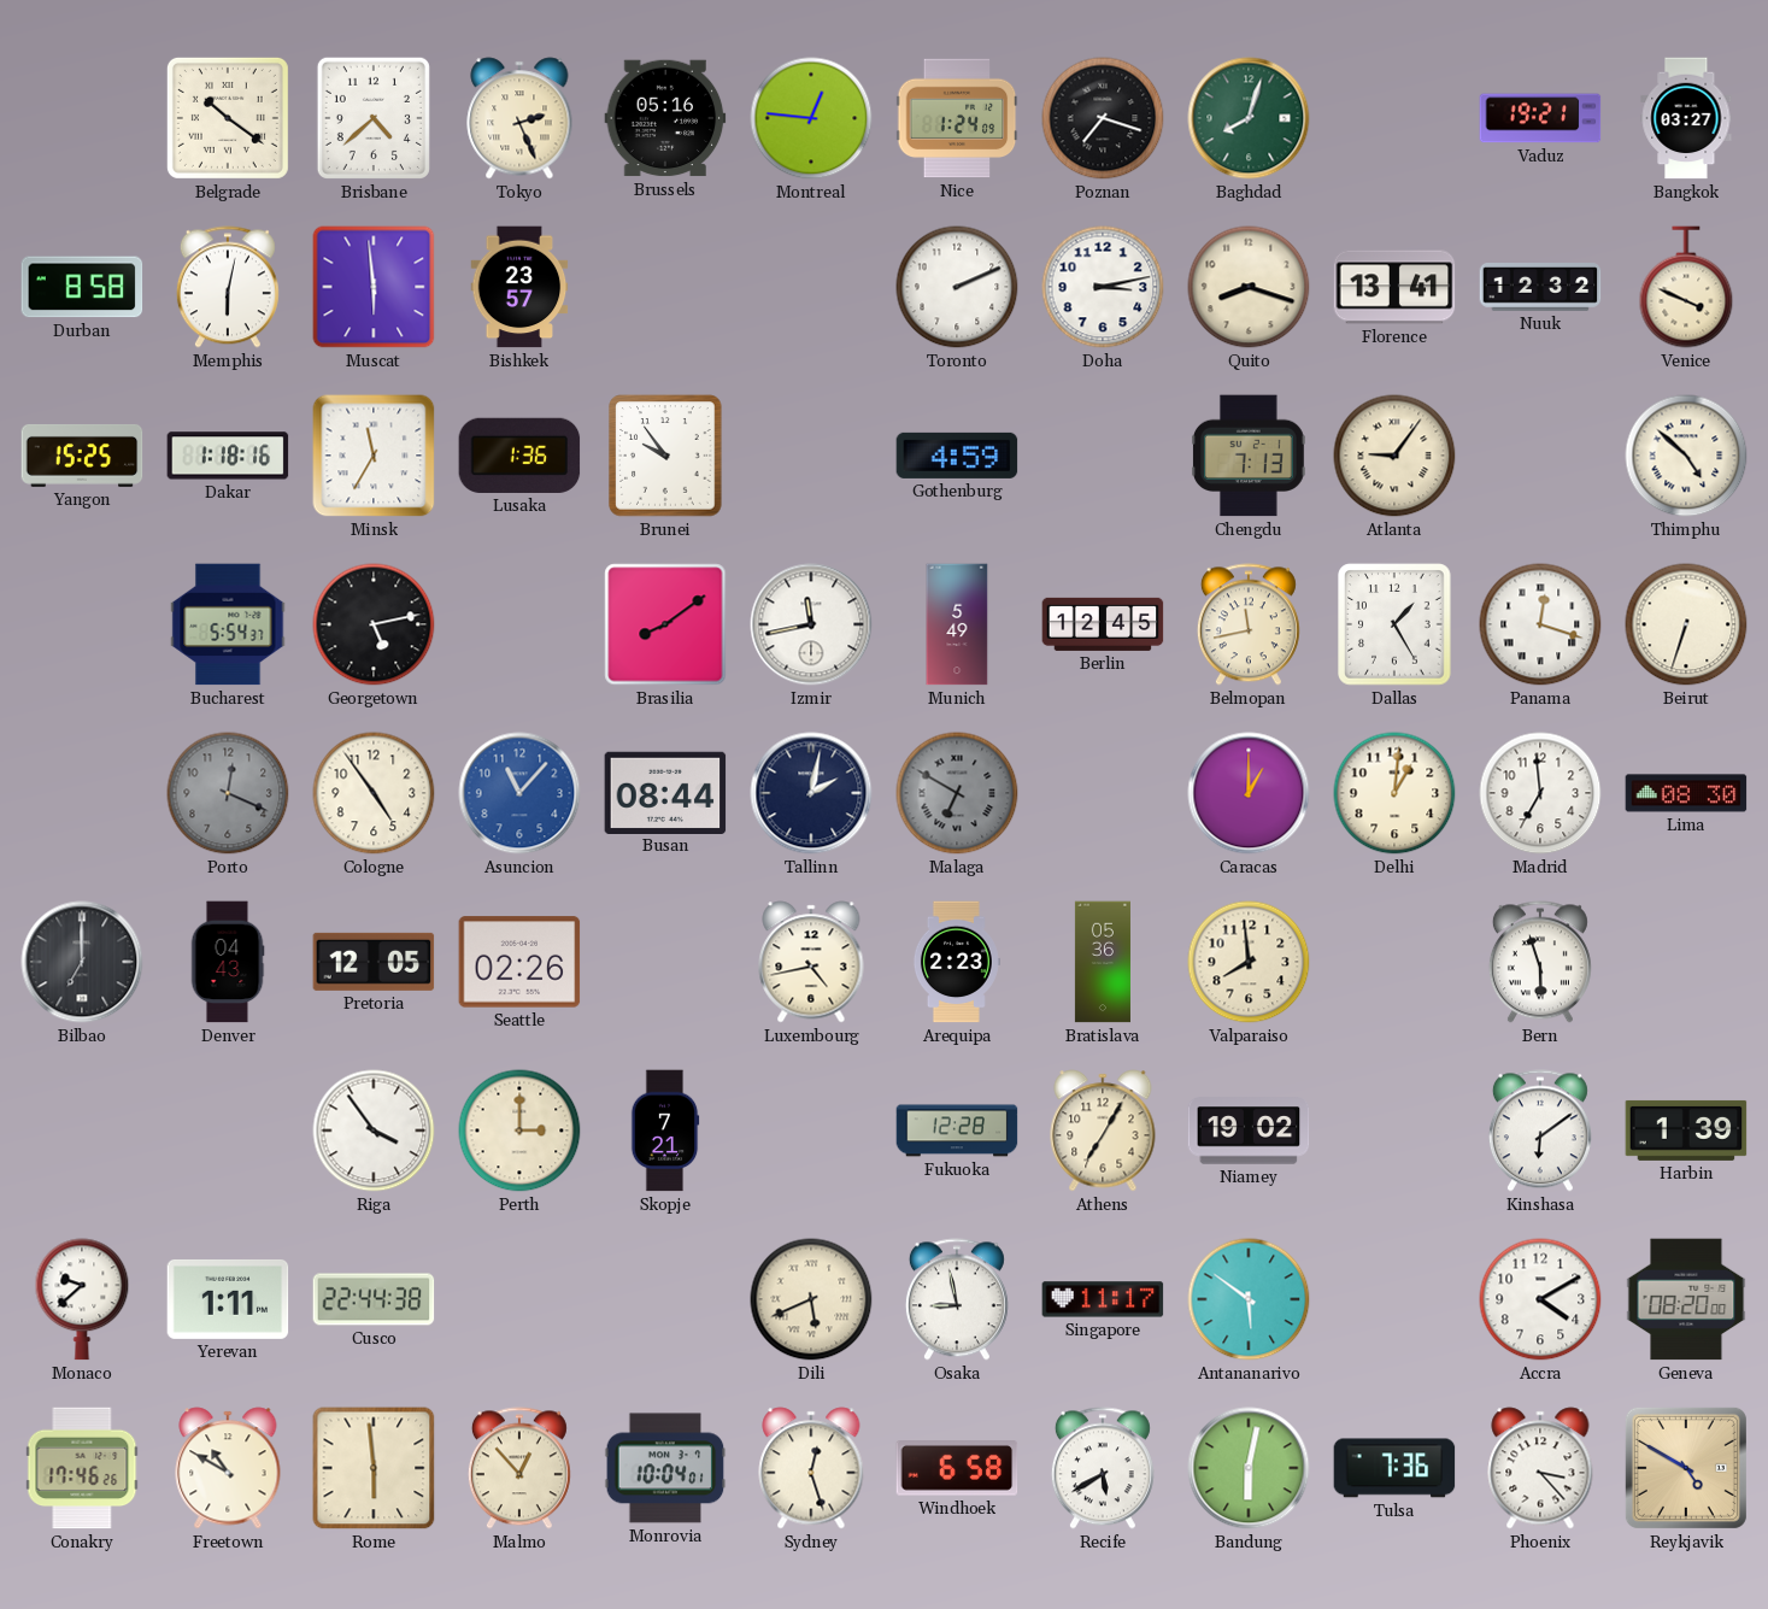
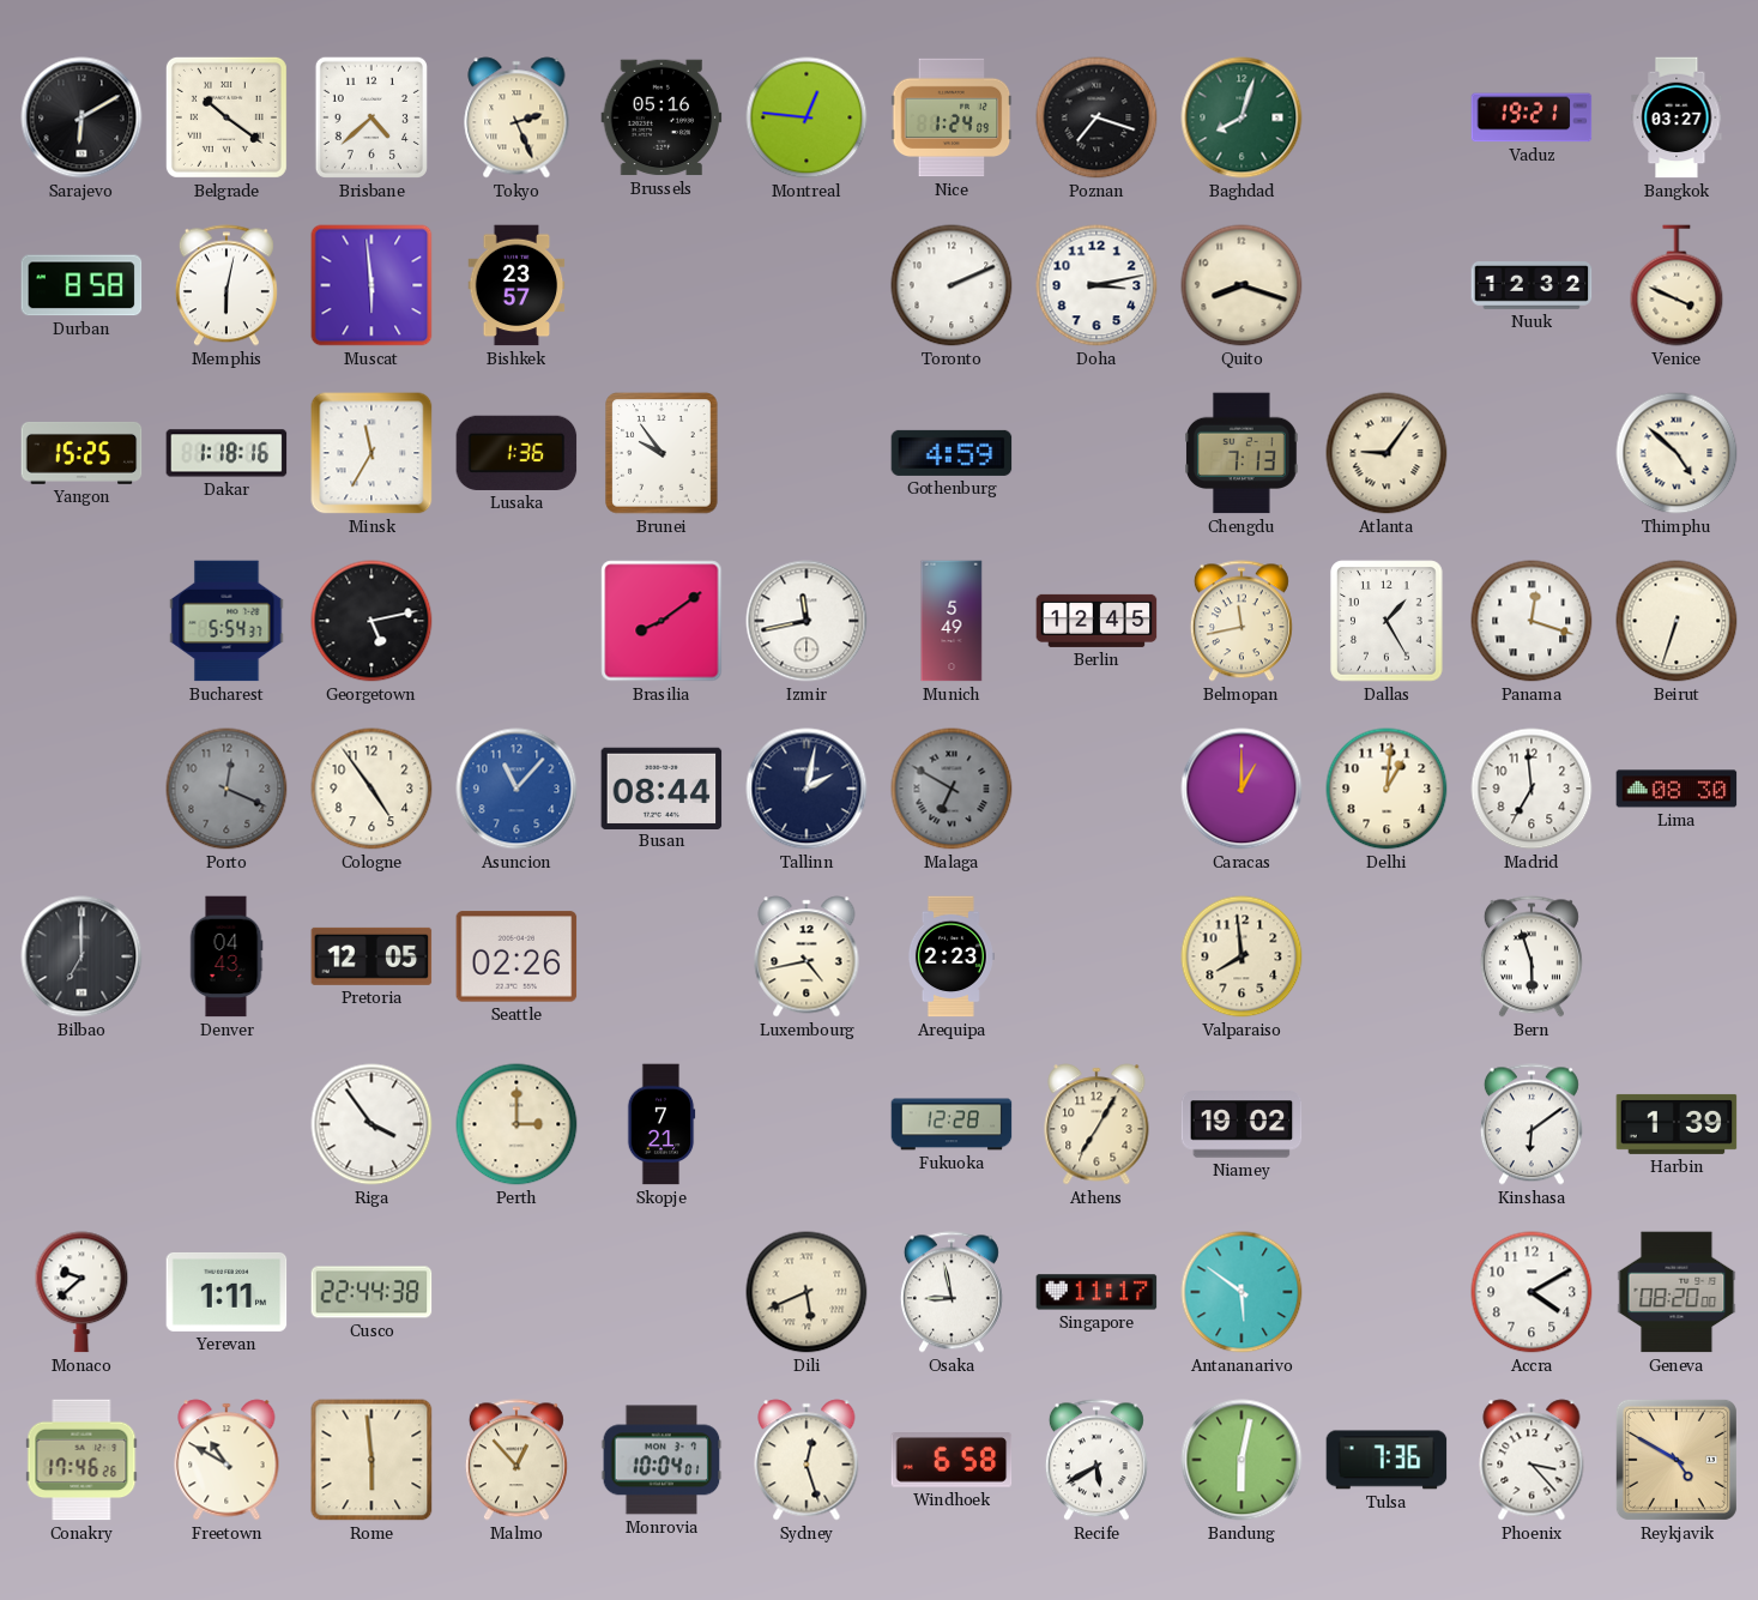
Sarajevo: none -> 6:10
Florence: 13:41 -> none
Bratislava: 05:36 -> none
